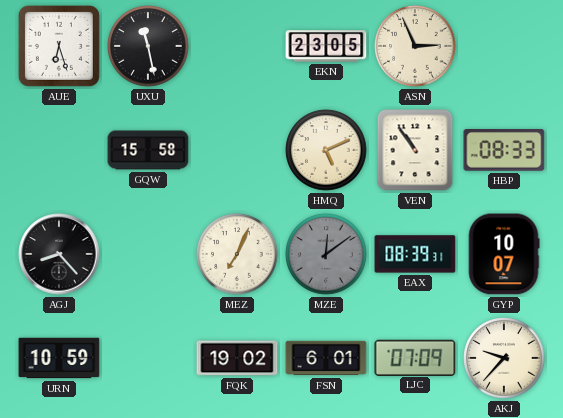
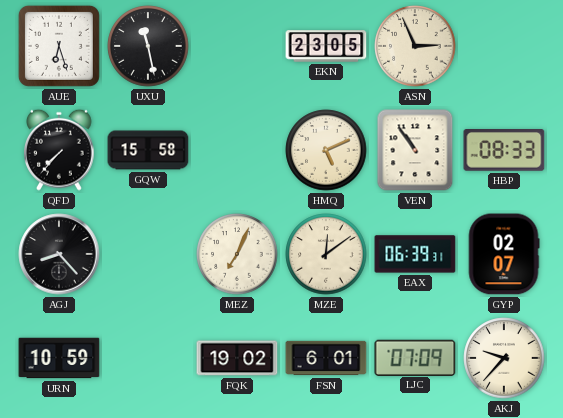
QFD: none -> 7:37
MZE dial: grey -> cream
EAX: 08:39 -> 06:39
GYP: 10:07 -> 02:07
